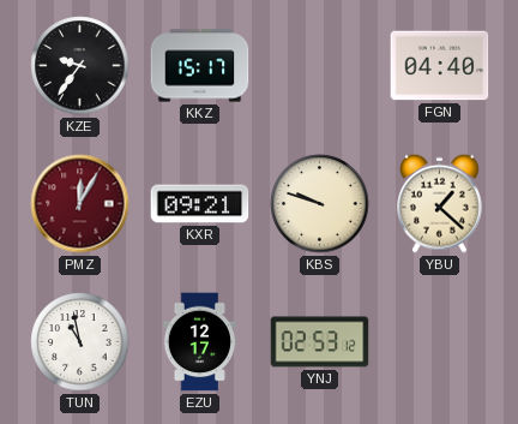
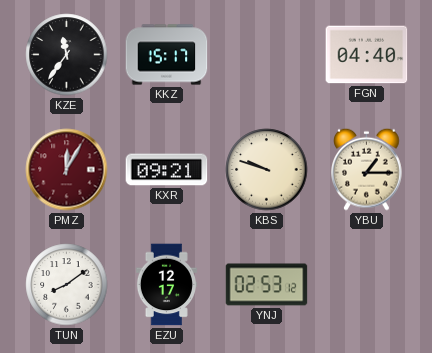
KZE: 9:36 -> 11:36
YBU: 1:22 -> 1:15
TUN: 10:58 -> 8:09
